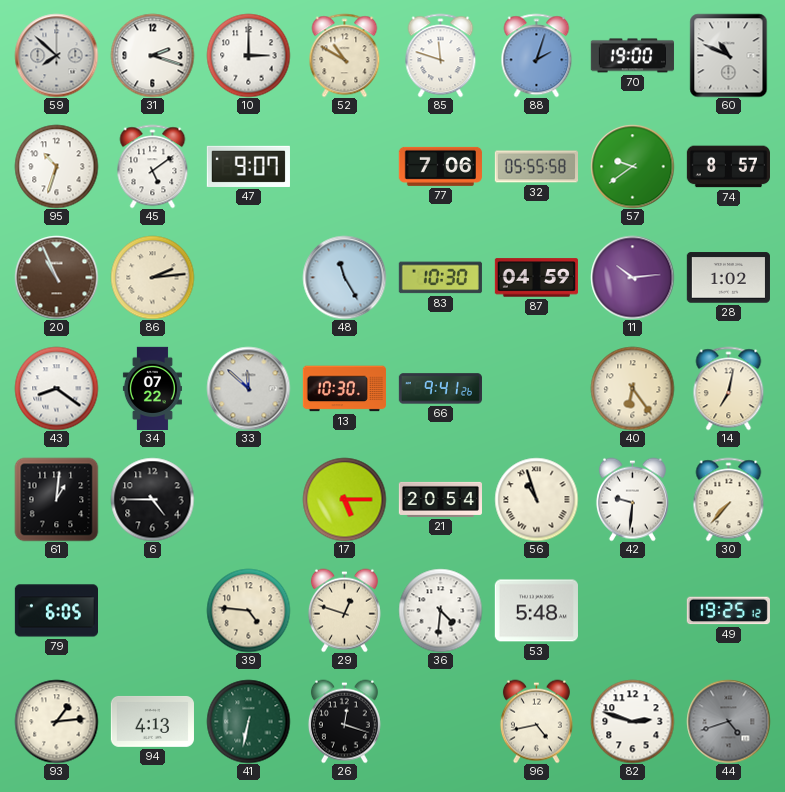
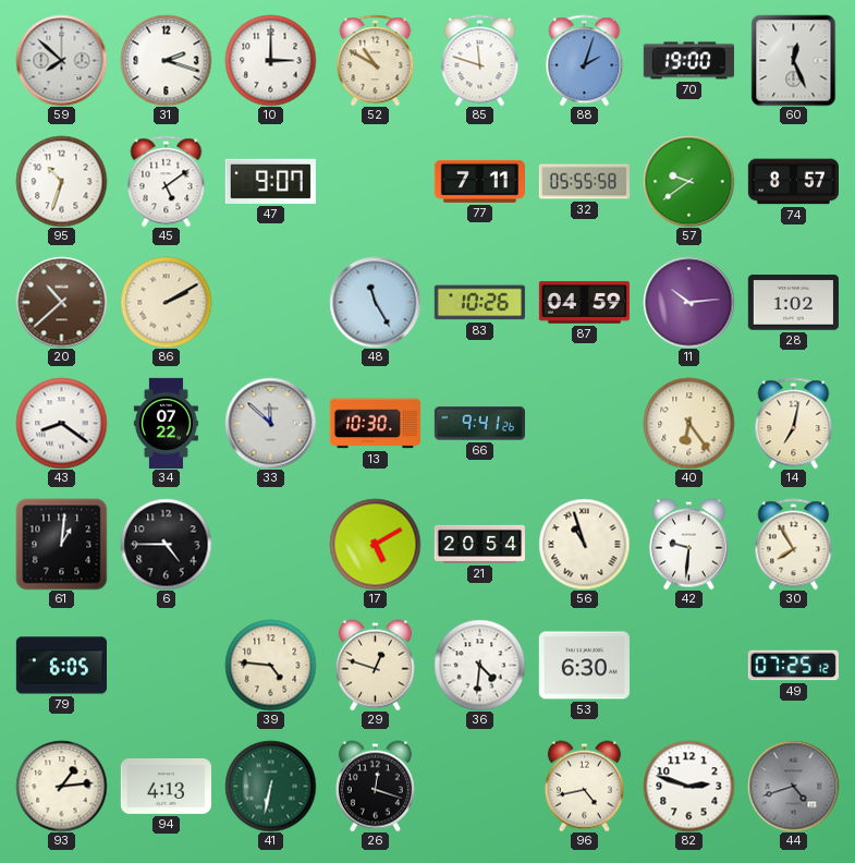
60: 10:49 -> 12:26
77: 7:06 -> 7:11
20: 10:56 -> 10:38
86: 2:14 -> 2:10
83: 10:30 -> 10:26
17: 5:15 -> 5:10
30: 7:37 -> 7:55
53: 5:48 -> 6:30
49: 19:25 -> 07:25
